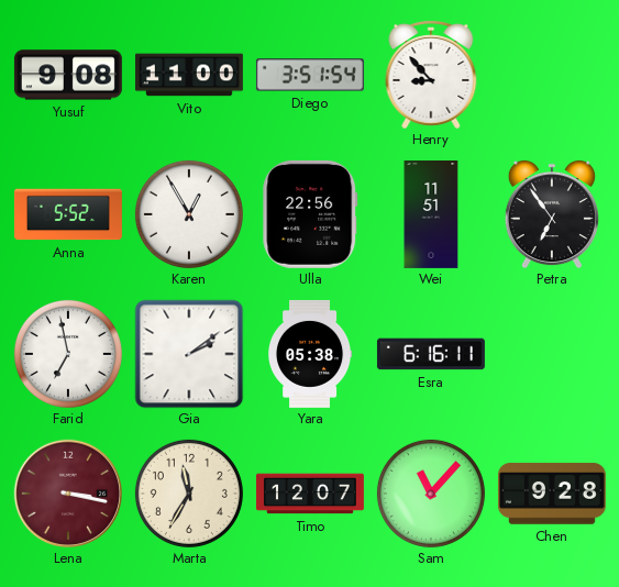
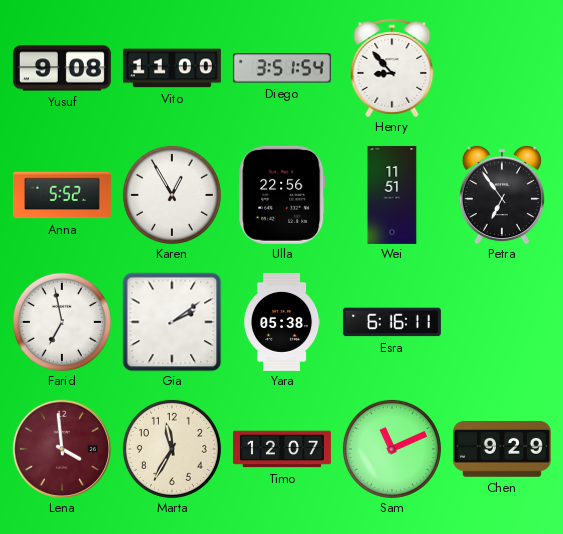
Lena: 3:17 -> 3:59
Sam: 11:07 -> 11:11
Chen: 9:28 -> 9:29
